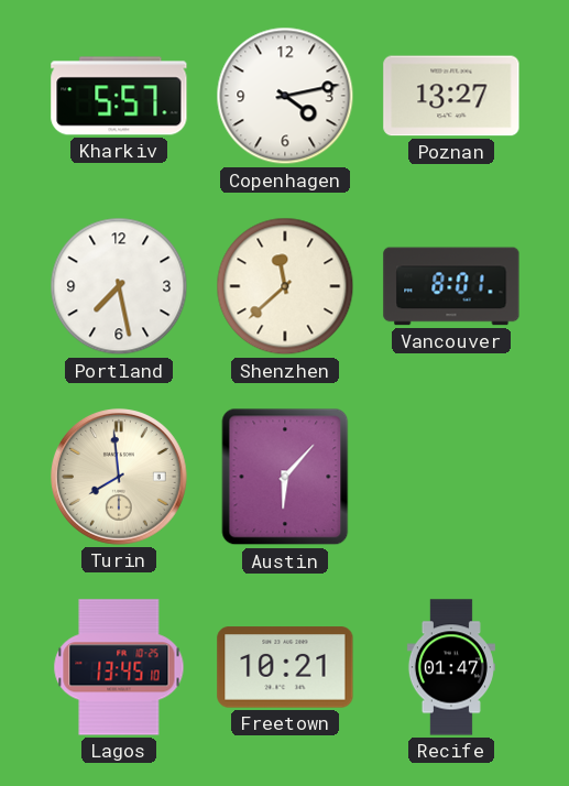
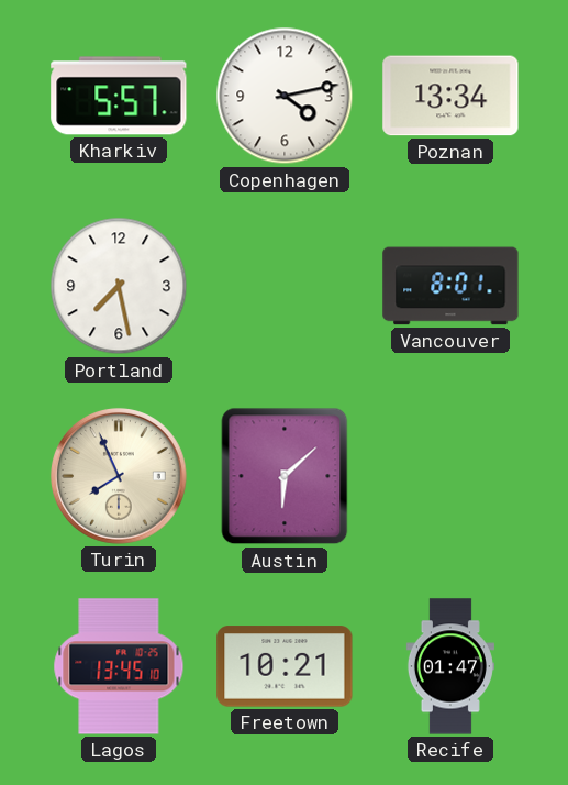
Poznan: 13:27 -> 13:34
Shenzhen: 11:38 -> none
Turin: 7:59 -> 7:56
Austin: 6:07 -> 6:08
